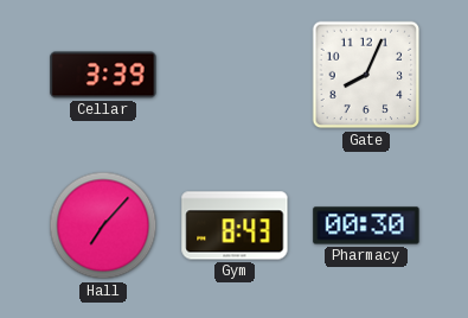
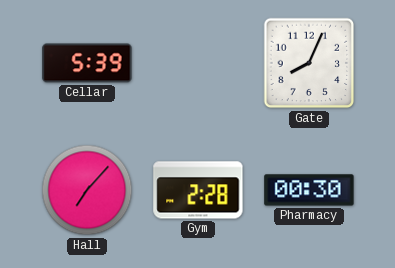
Cellar: 3:39 -> 5:39
Gym: 8:43 -> 2:28
